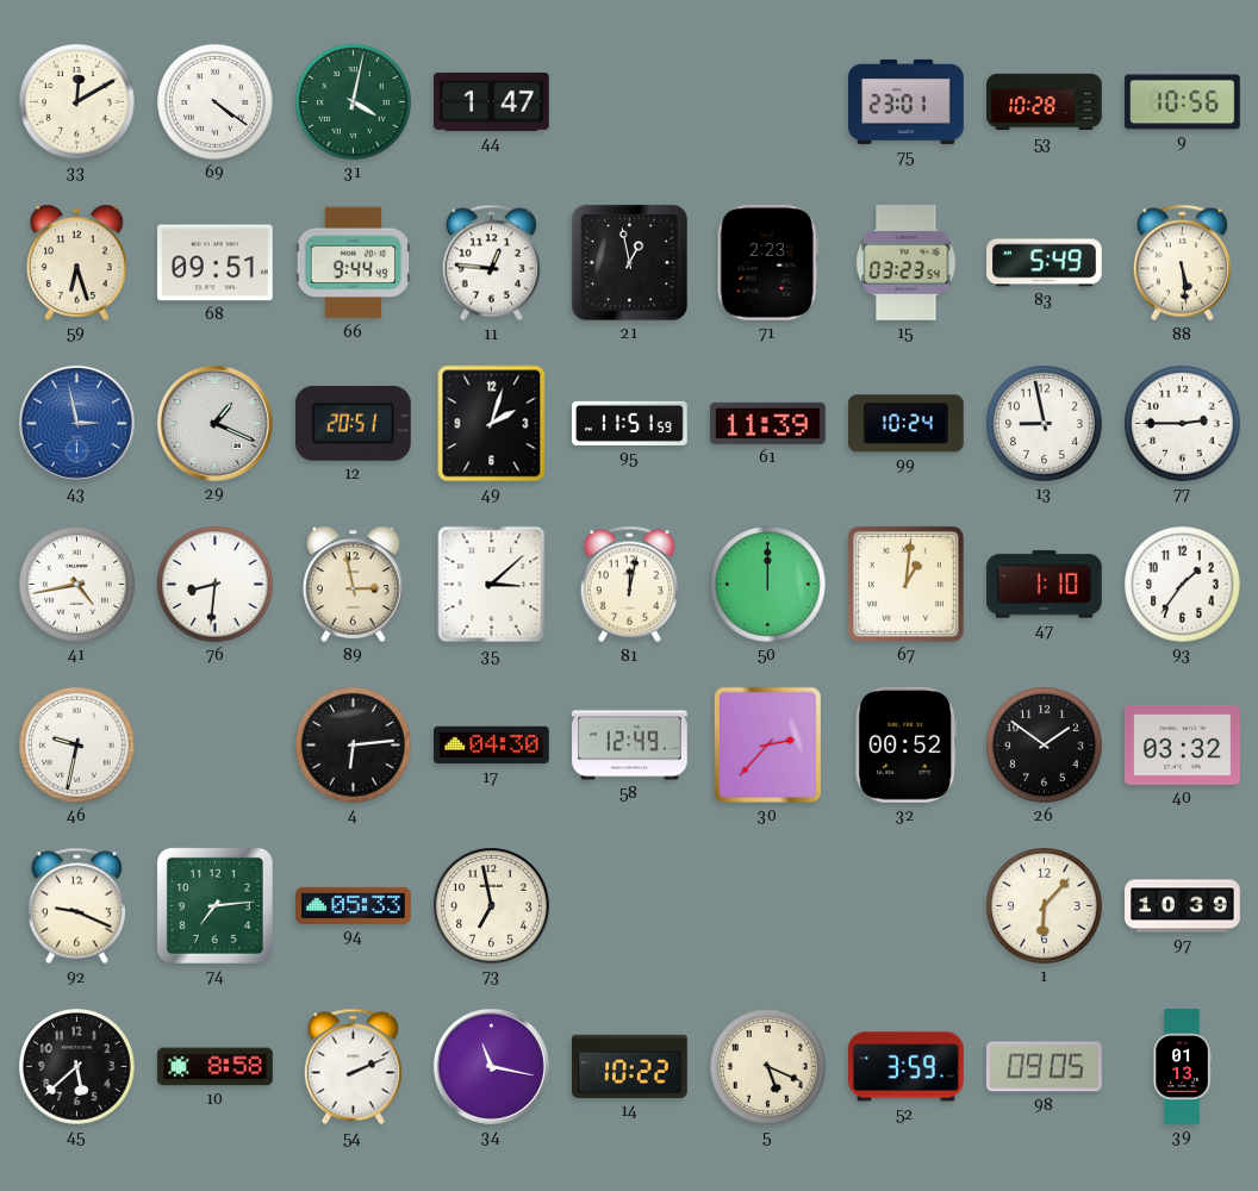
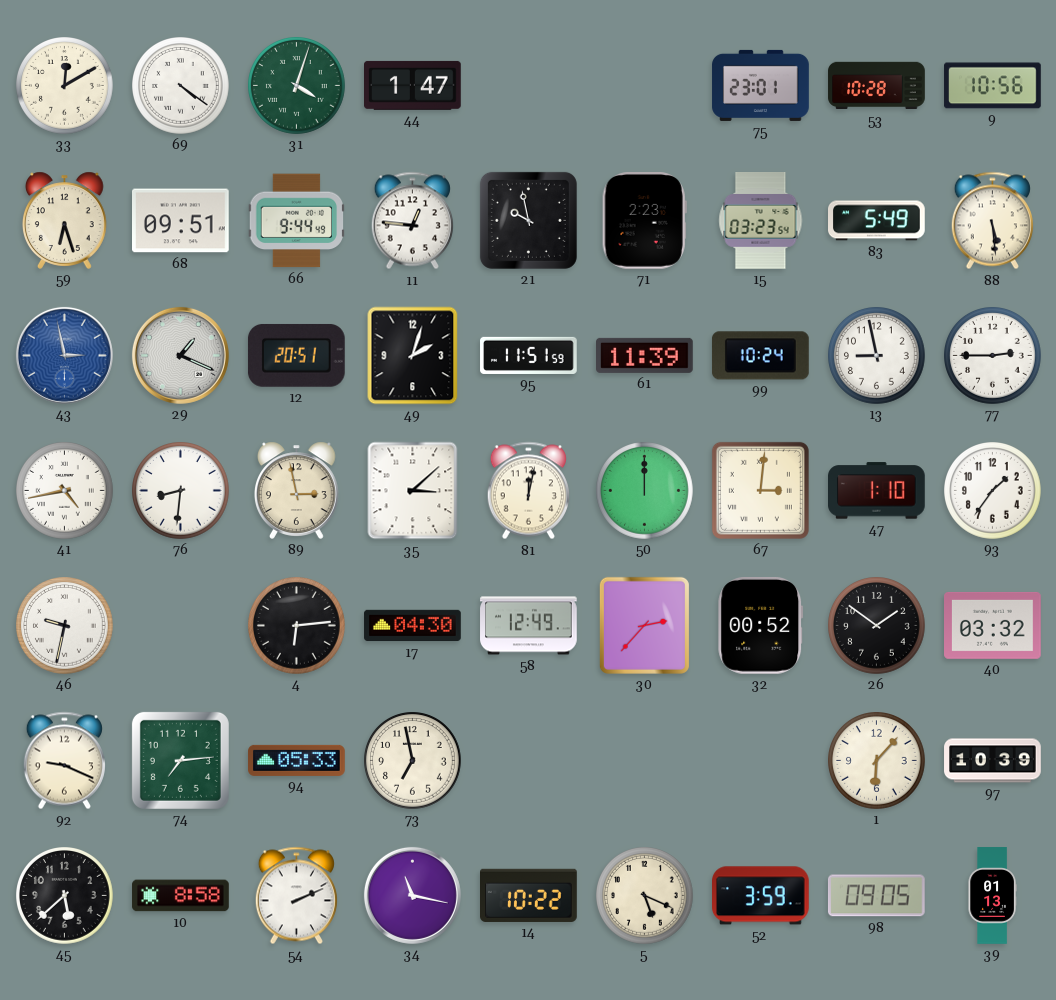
31: 4:02 -> 4:03
21: 12:58 -> 9:58
67: 1:01 -> 3:01
